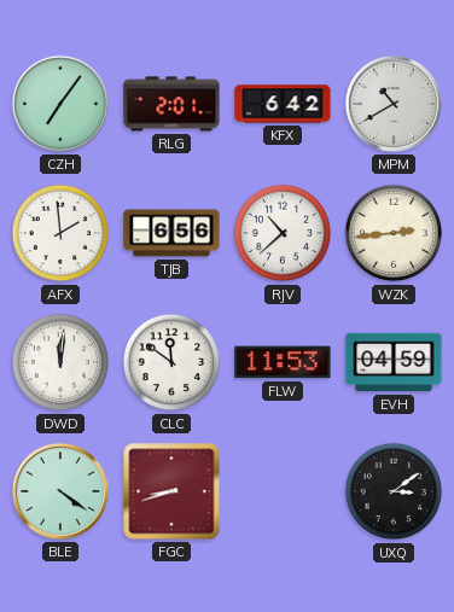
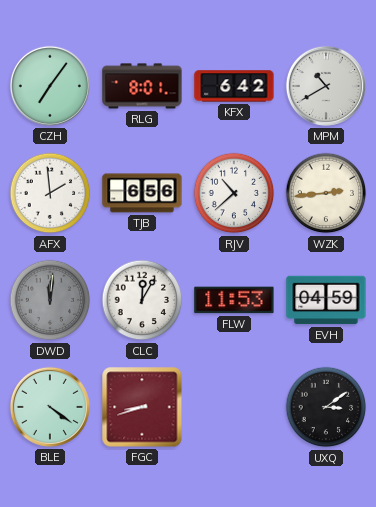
RLG: 2:01 -> 8:01
DWD dial: white -> grey
CLC: 11:51 -> 12:05
